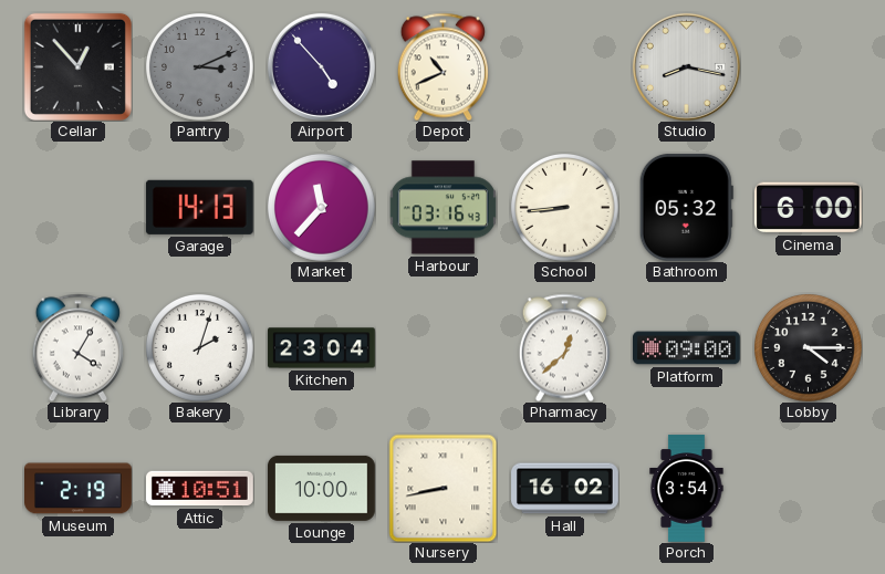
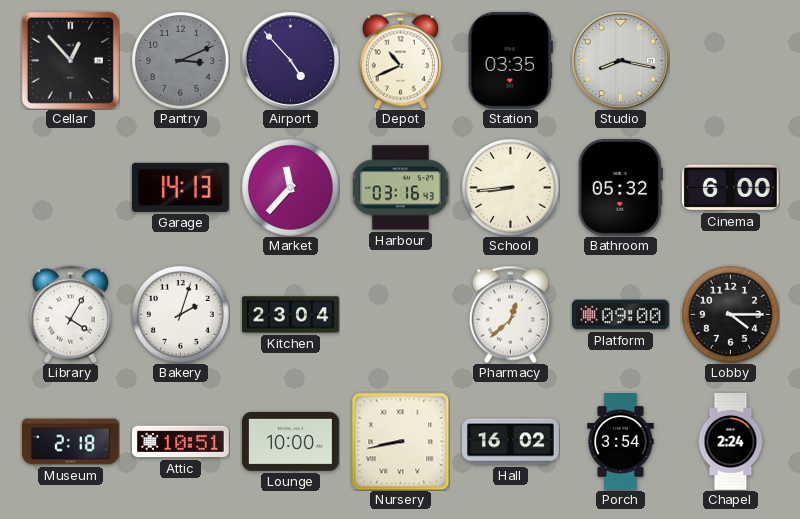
Station: none -> 03:35
Museum: 2:19 -> 2:18
Chapel: none -> 2:24
